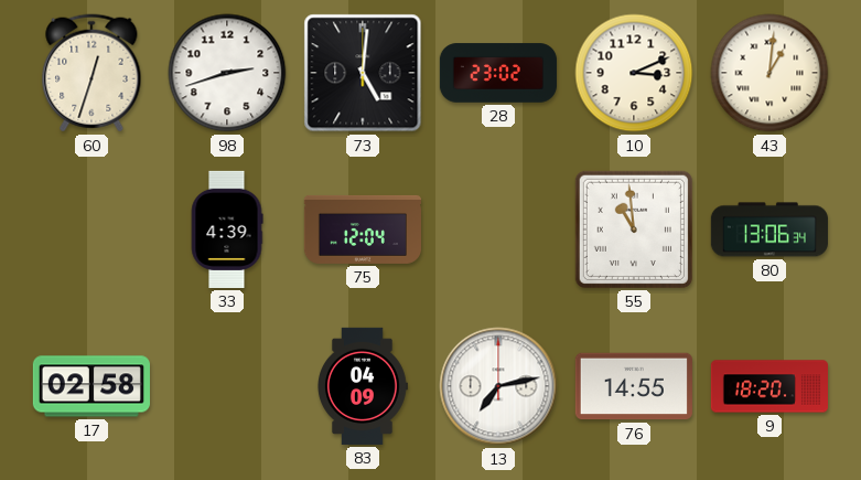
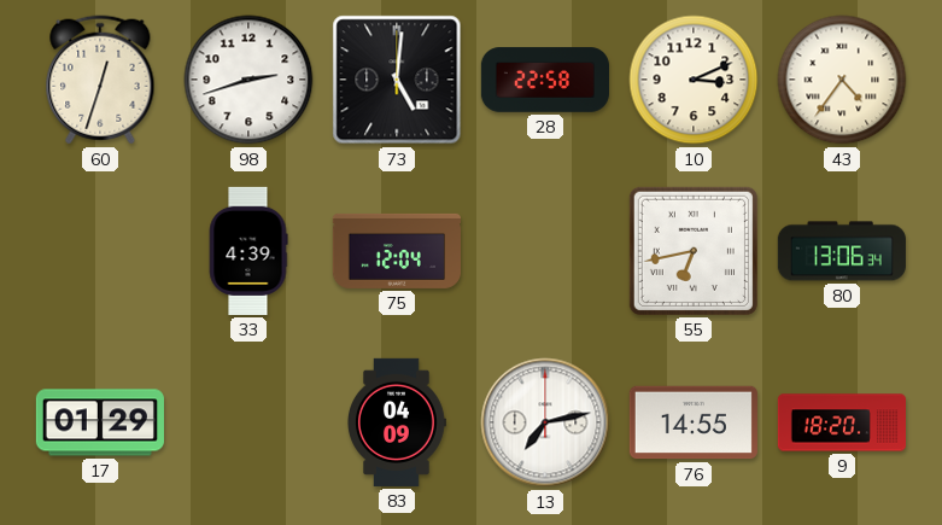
28: 23:02 -> 22:58
43: 1:01 -> 4:36
55: 10:59 -> 6:43
17: 02:58 -> 01:29
